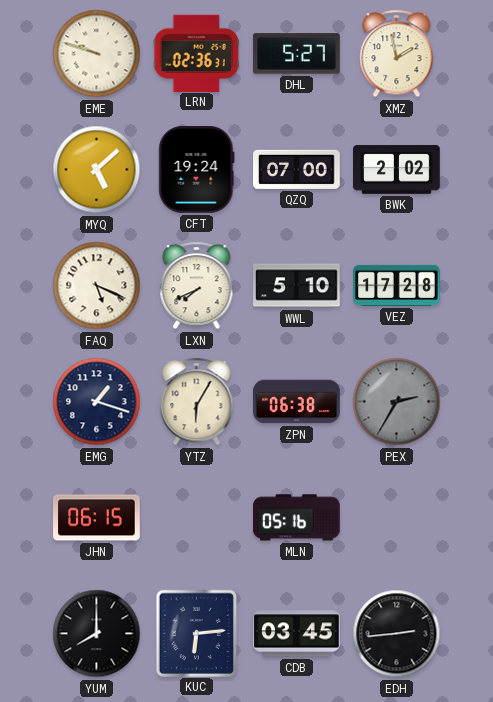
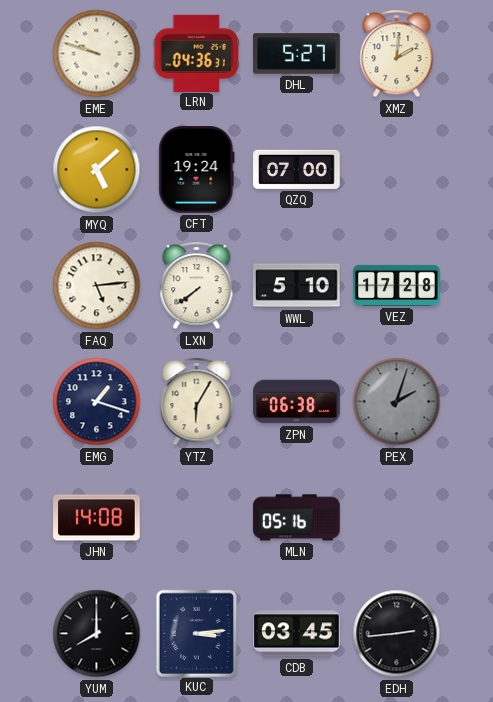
LRN: 02:36 -> 04:36
XMZ: 1:58 -> 2:01
BWK: 2:02 -> none
FAQ: 5:19 -> 5:14
LXN: 7:41 -> 7:39
PEX: 2:35 -> 2:03
JHN: 06:15 -> 14:08
KUC: 6:14 -> 3:14
